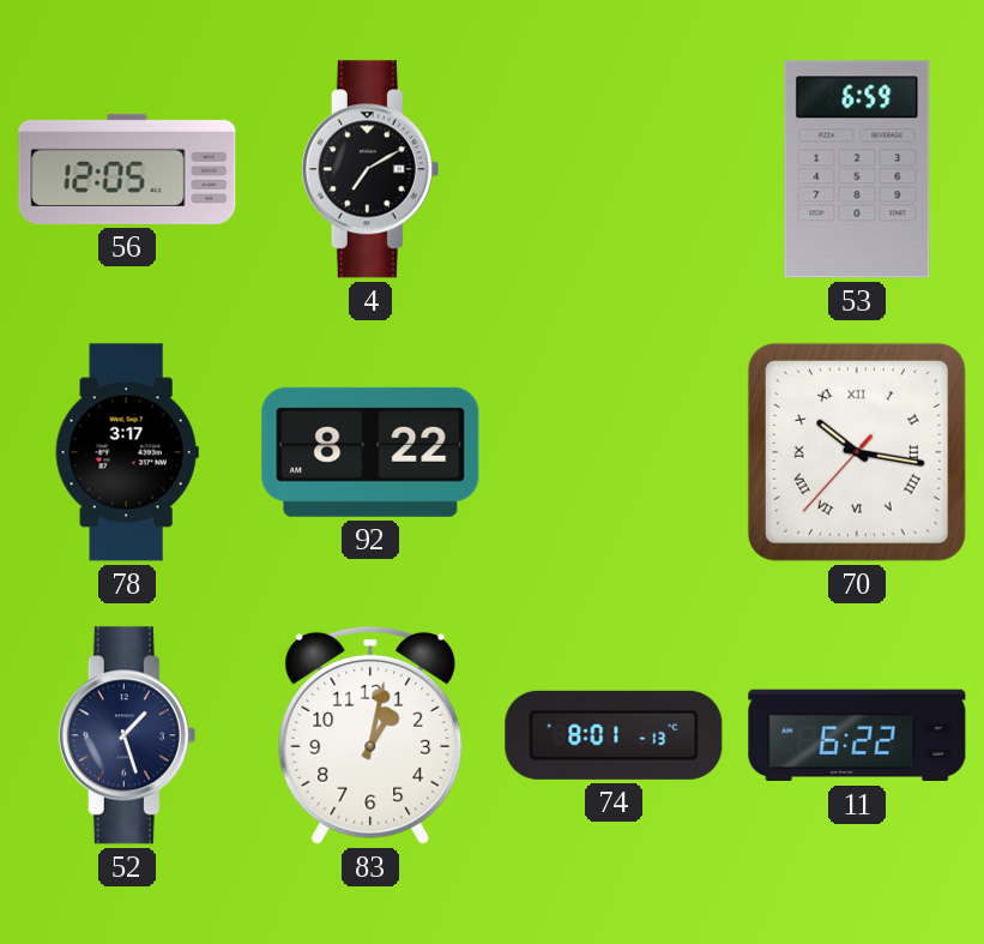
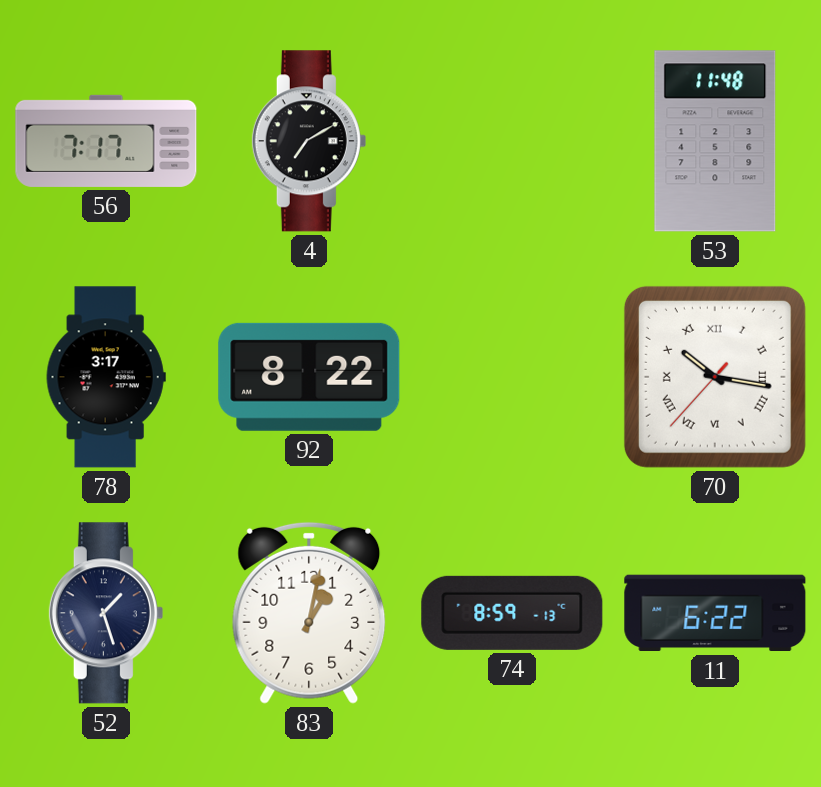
56: 12:05 -> 7:17
53: 6:59 -> 11:48
74: 8:01 -> 8:59
